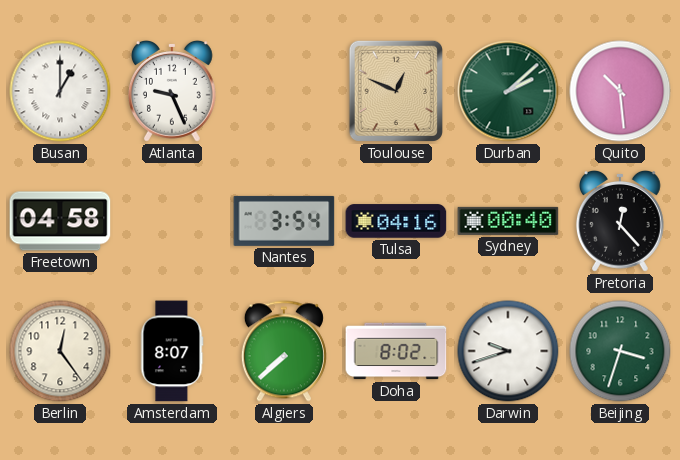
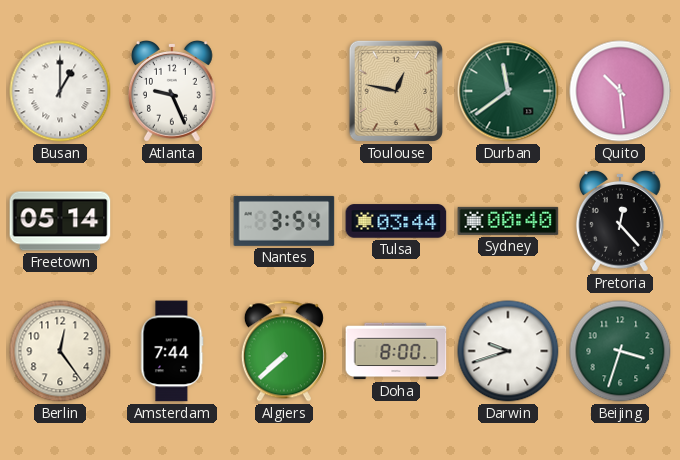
Toulouse: 12:49 -> 12:47
Durban: 2:08 -> 11:39
Freetown: 04:58 -> 05:14
Tulsa: 04:16 -> 03:44
Amsterdam: 8:07 -> 7:44
Doha: 8:02 -> 8:00
